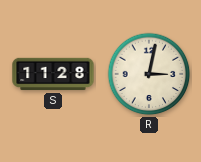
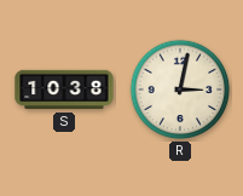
S: 11:28 -> 10:38
